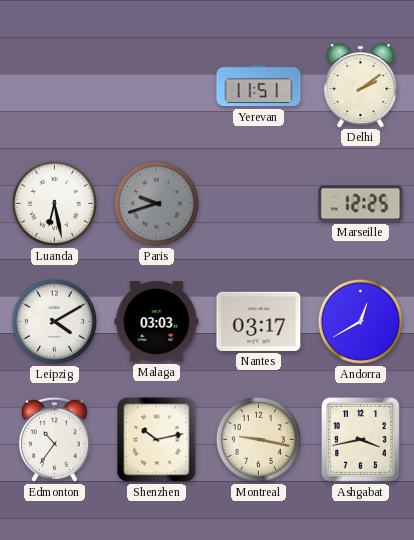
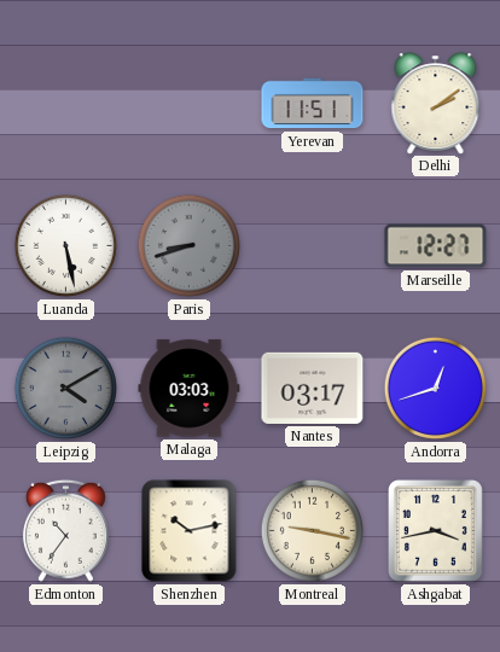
Luanda: 6:28 -> 5:28
Paris: 9:42 -> 8:42
Marseille: 12:25 -> 12:27
Leipzig dial: white -> grey
Andorra: 12:40 -> 12:42
